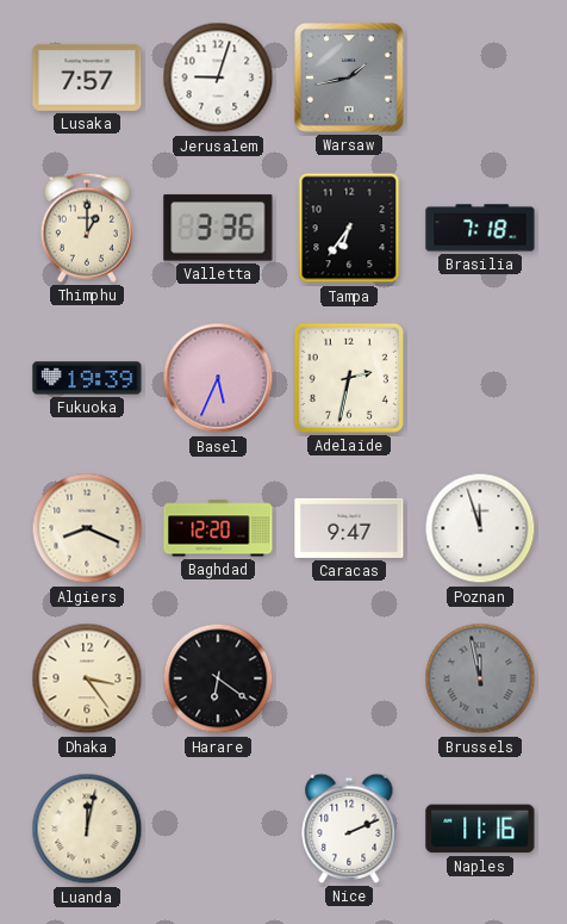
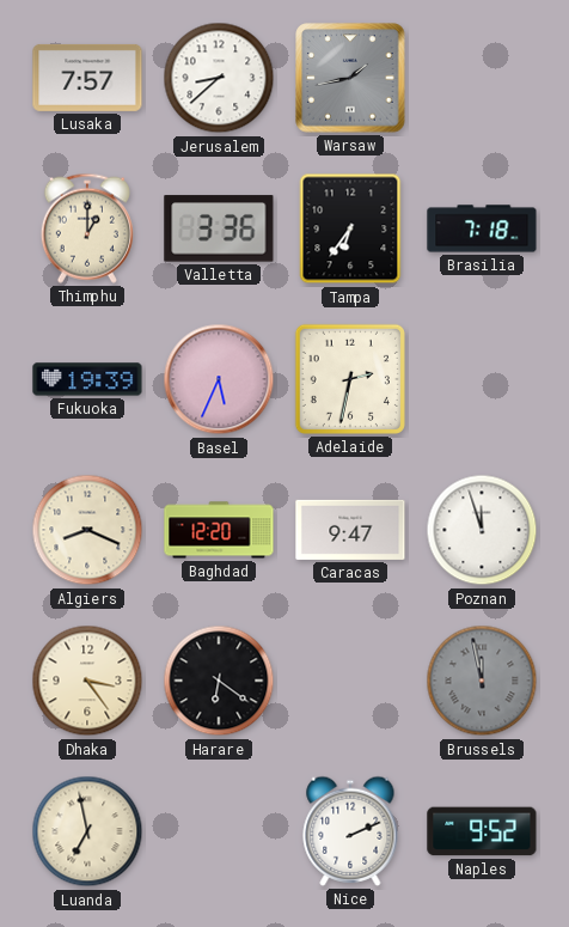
Jerusalem: 9:03 -> 8:38
Luanda: 12:02 -> 6:58
Naples: 11:16 -> 9:52
